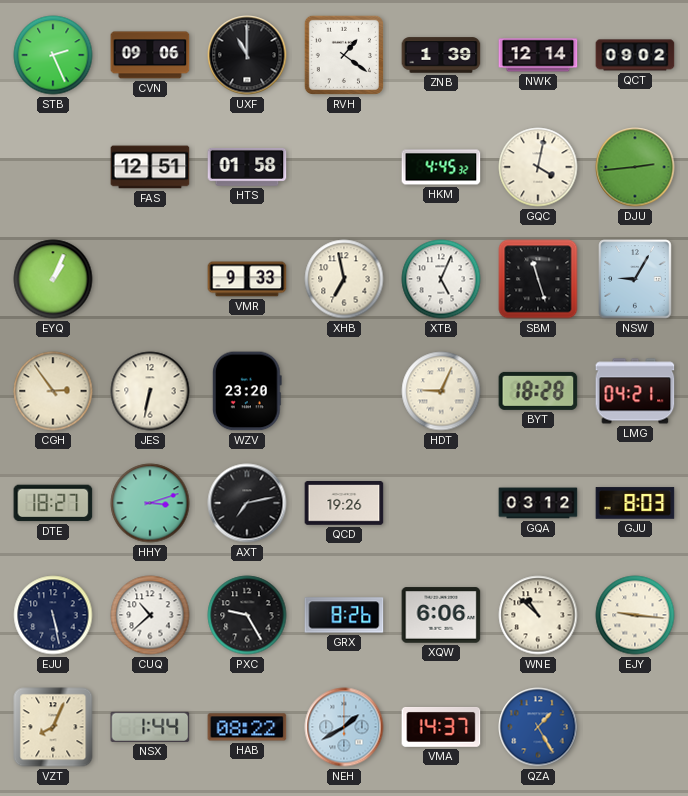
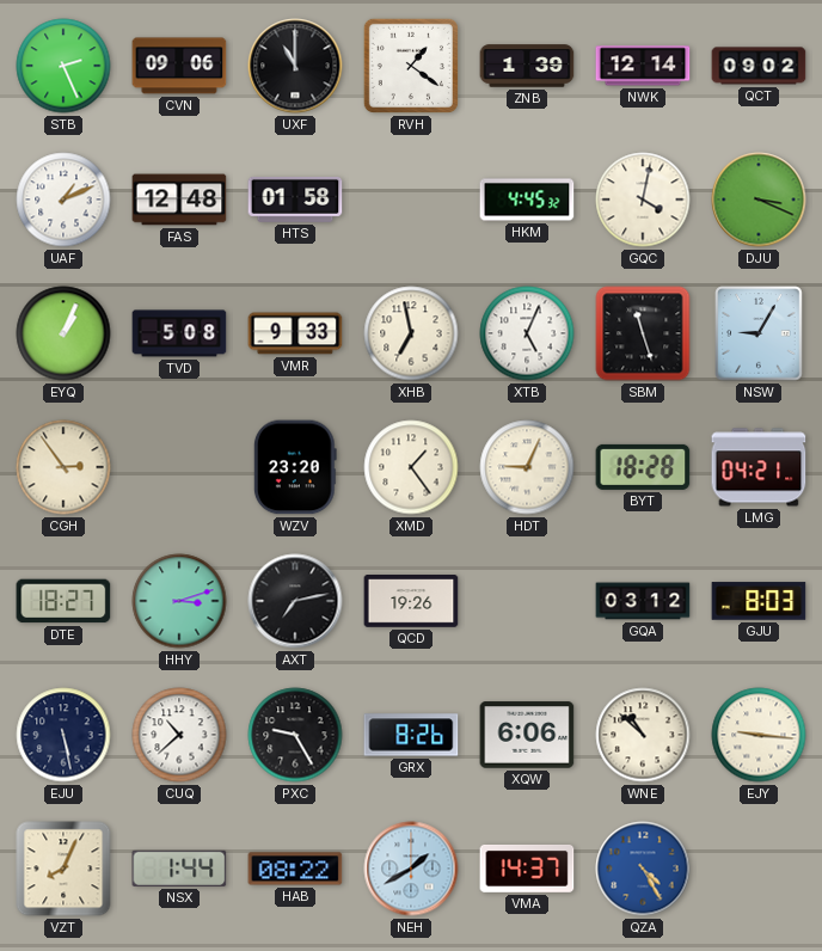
UAF: none -> 1:11
FAS: 12:51 -> 12:48
DJU: 2:44 -> 3:19
TVD: none -> 5:08
JES: 6:32 -> none
XMD: none -> 1:24
QZA: 1:25 -> 4:25
